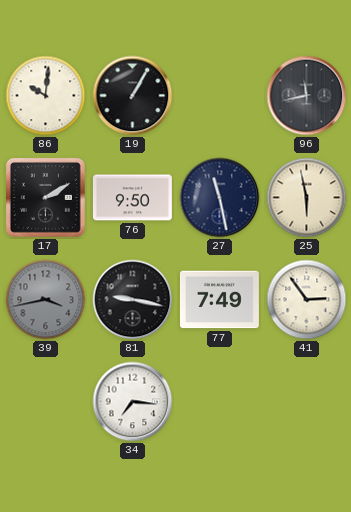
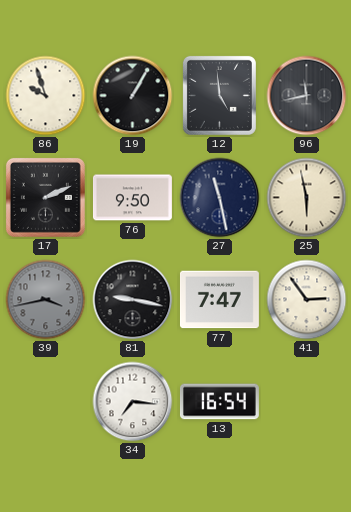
86: 10:01 -> 9:57
12: none -> 4:59
17: 2:10 -> 2:11
77: 7:49 -> 7:47
13: none -> 16:54
